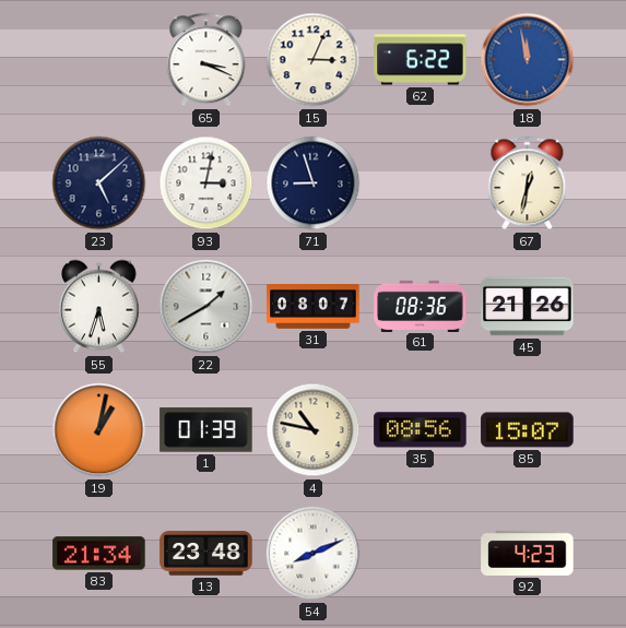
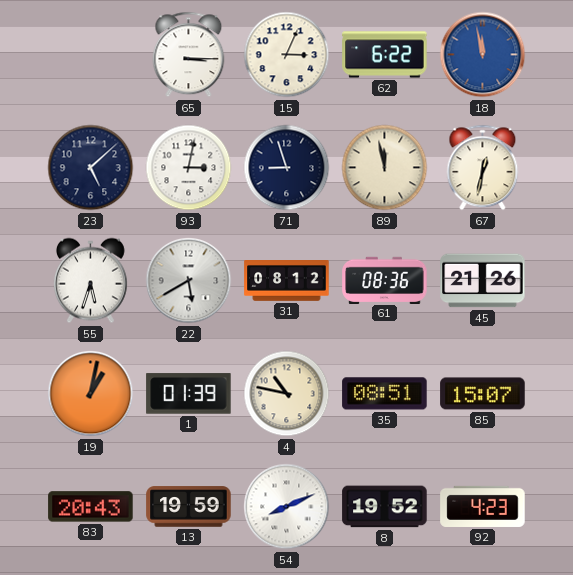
65: 3:19 -> 3:15
89: none -> 11:58
22: 1:40 -> 5:40
31: 08:07 -> 08:12
35: 08:56 -> 08:51
83: 21:34 -> 20:43
13: 23:48 -> 19:59
8: none -> 19:52
